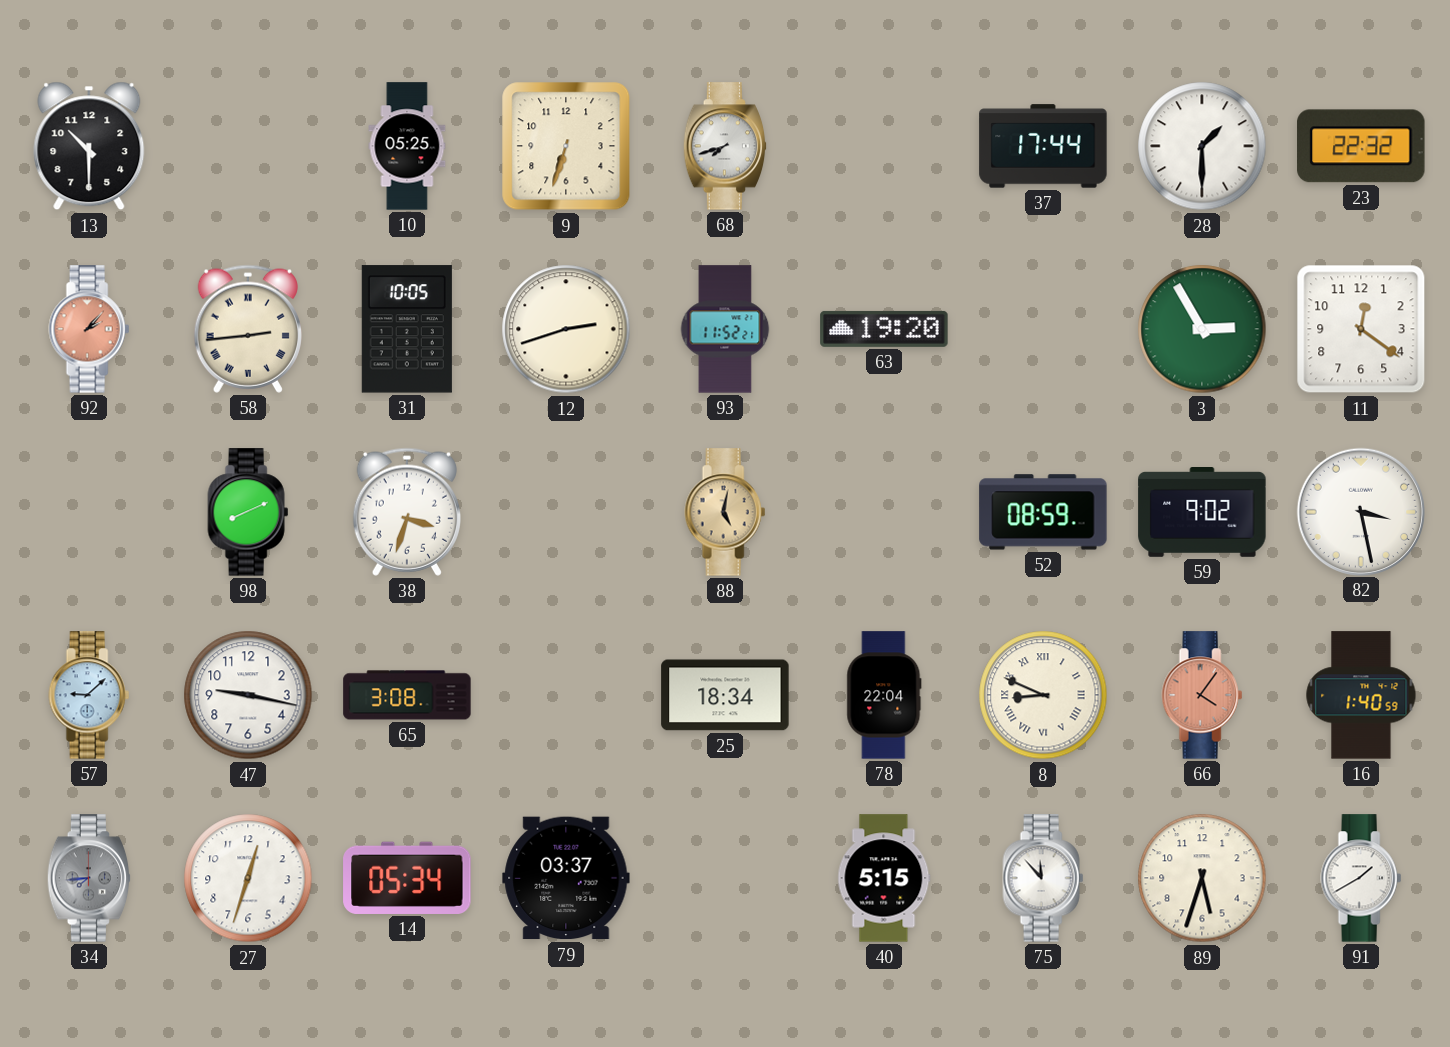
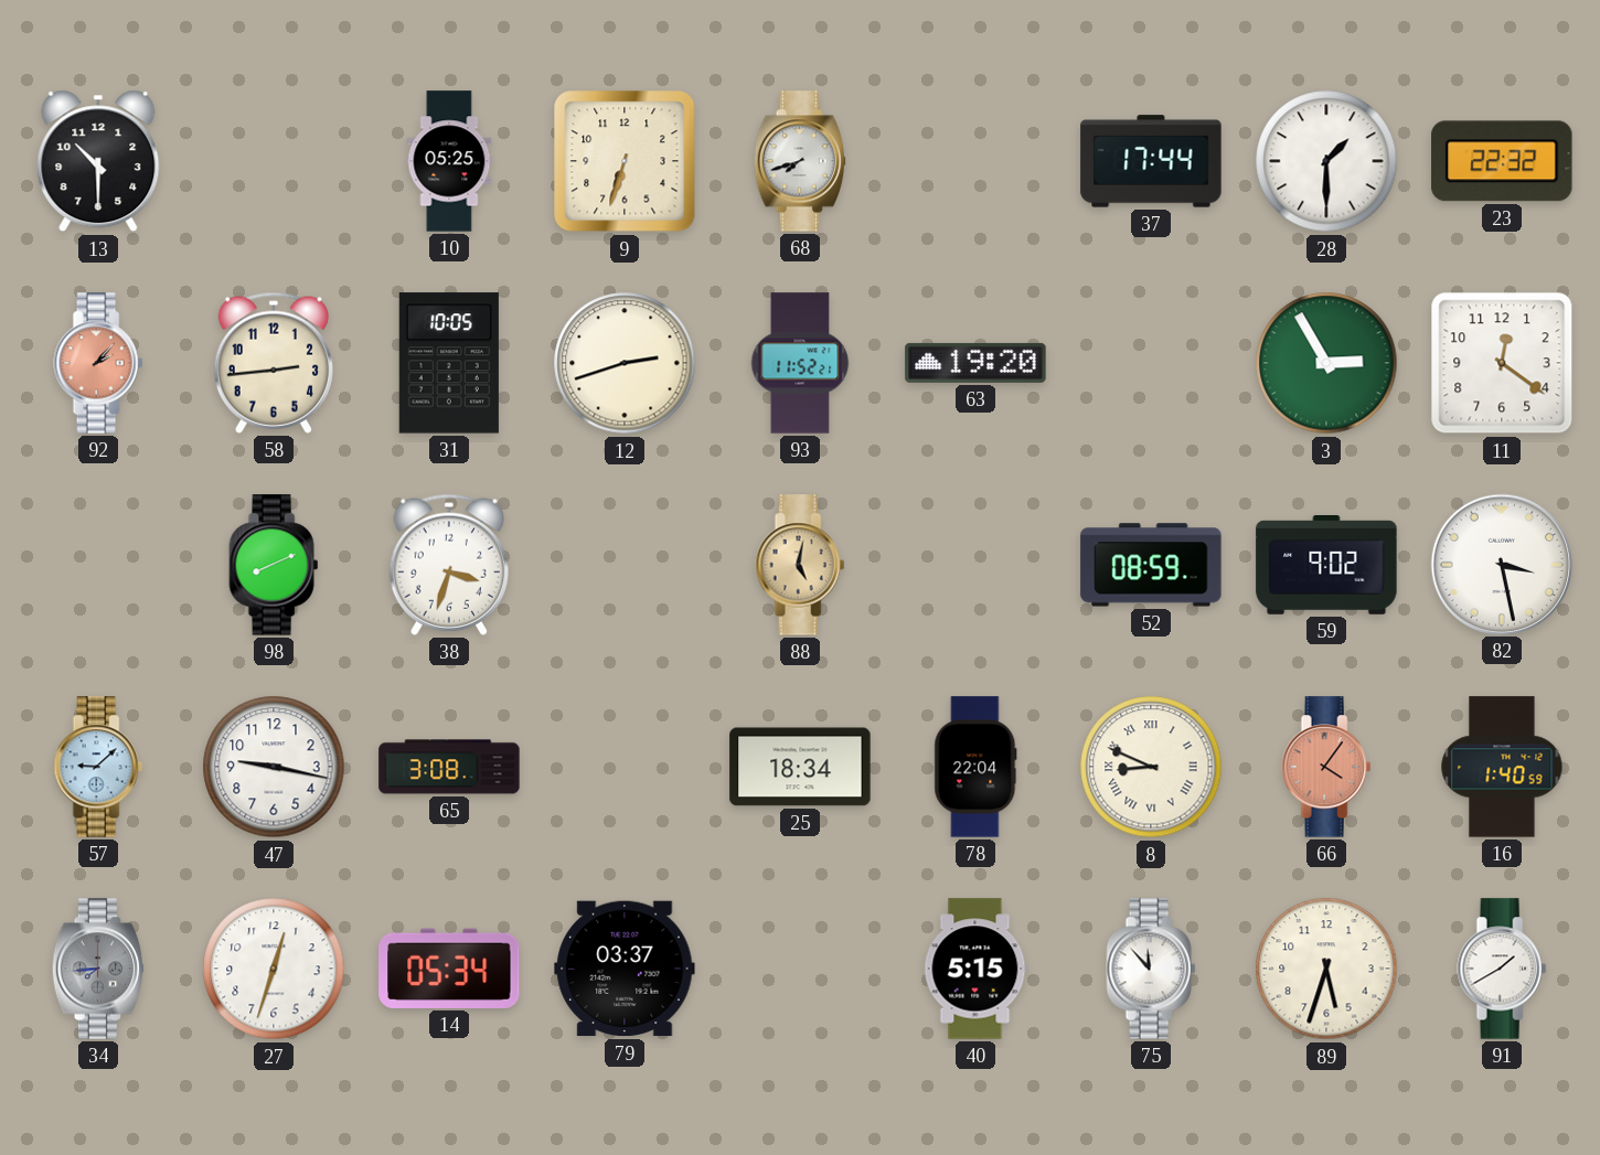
58 numerals: Roman -> Arabic
